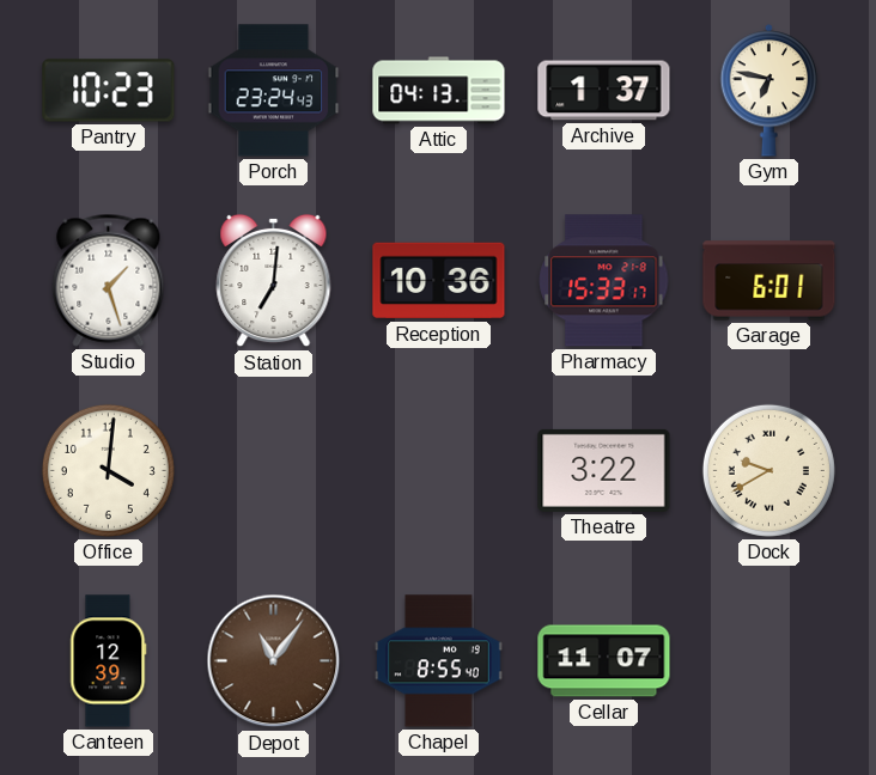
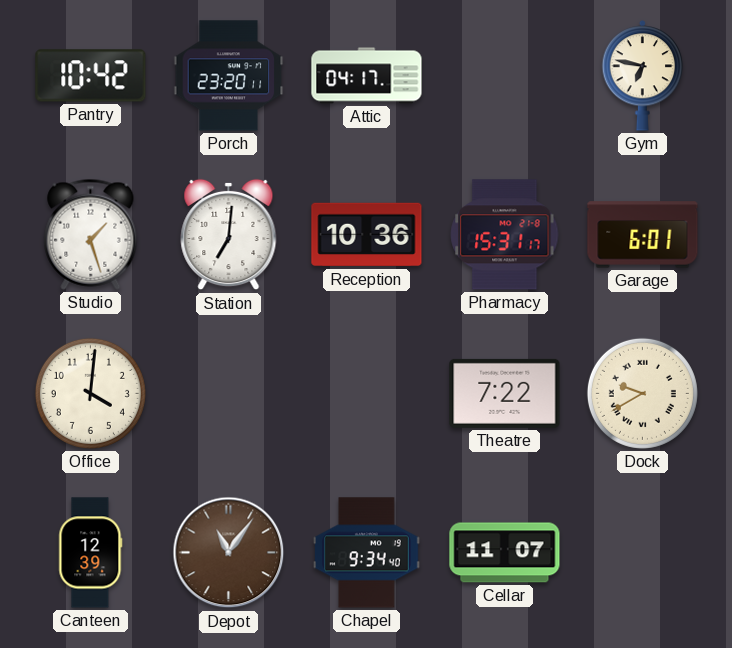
Pantry: 10:23 -> 10:42
Porch: 23:24 -> 23:20
Attic: 04:13 -> 04:17
Archive: 1:37 -> none
Pharmacy: 15:33 -> 15:31
Theatre: 3:22 -> 7:22
Chapel: 8:55 -> 9:34
